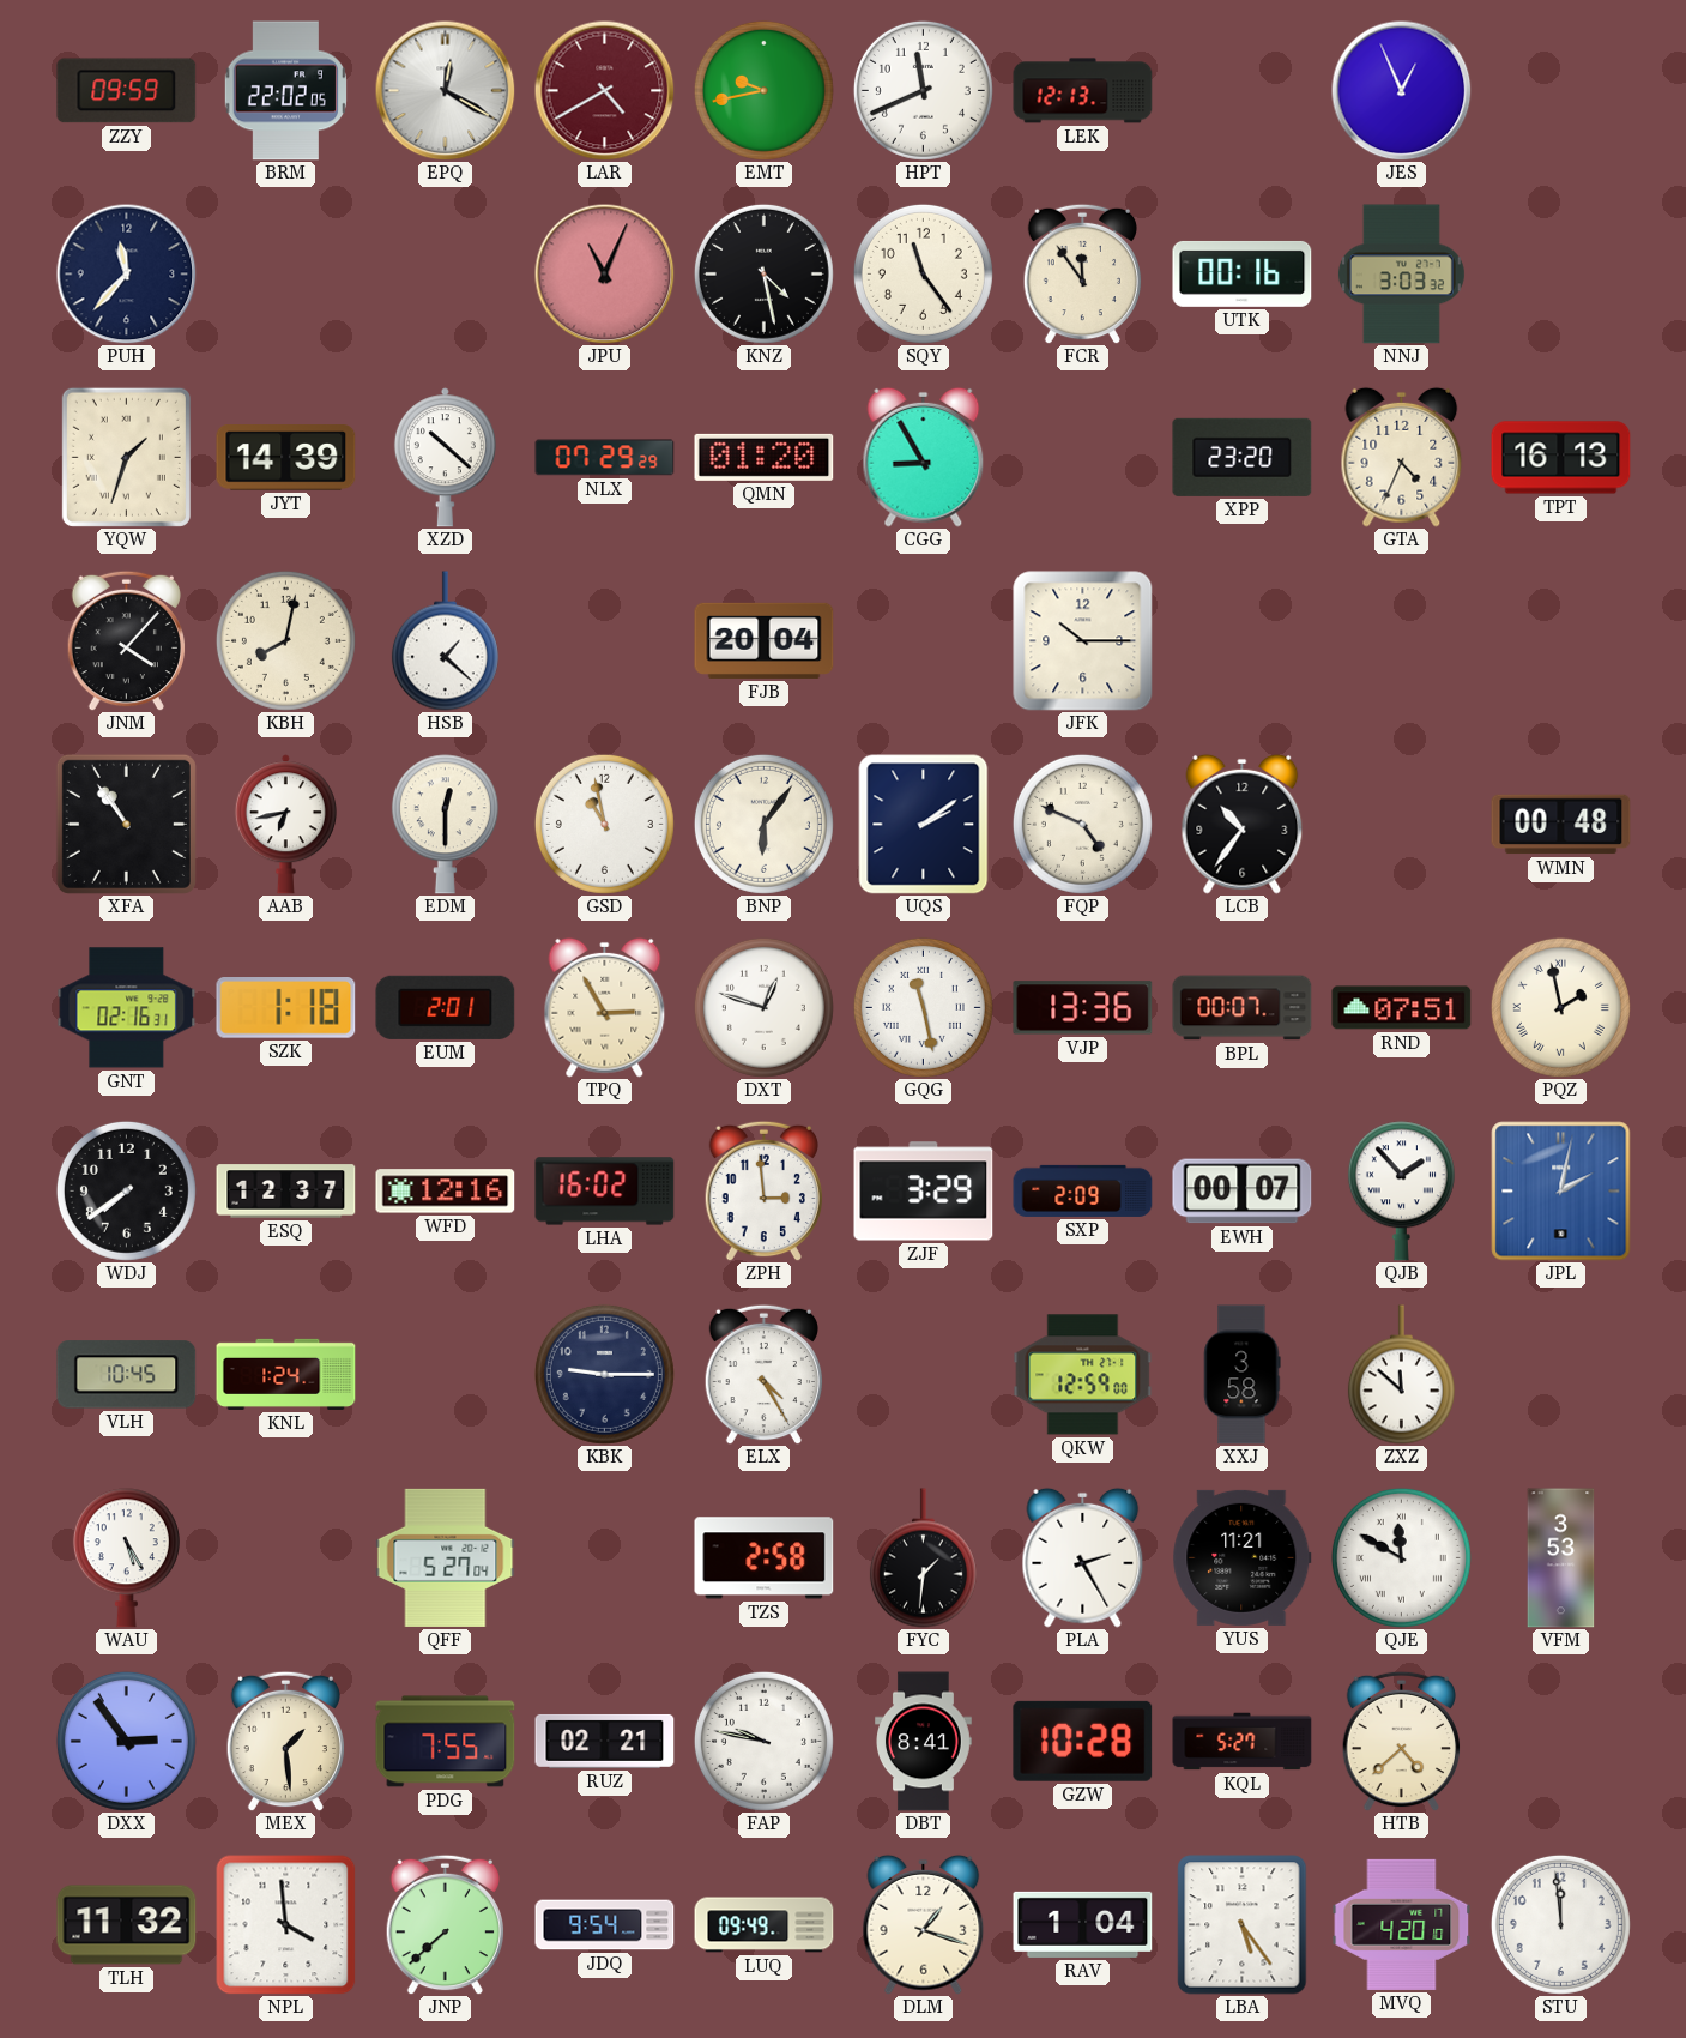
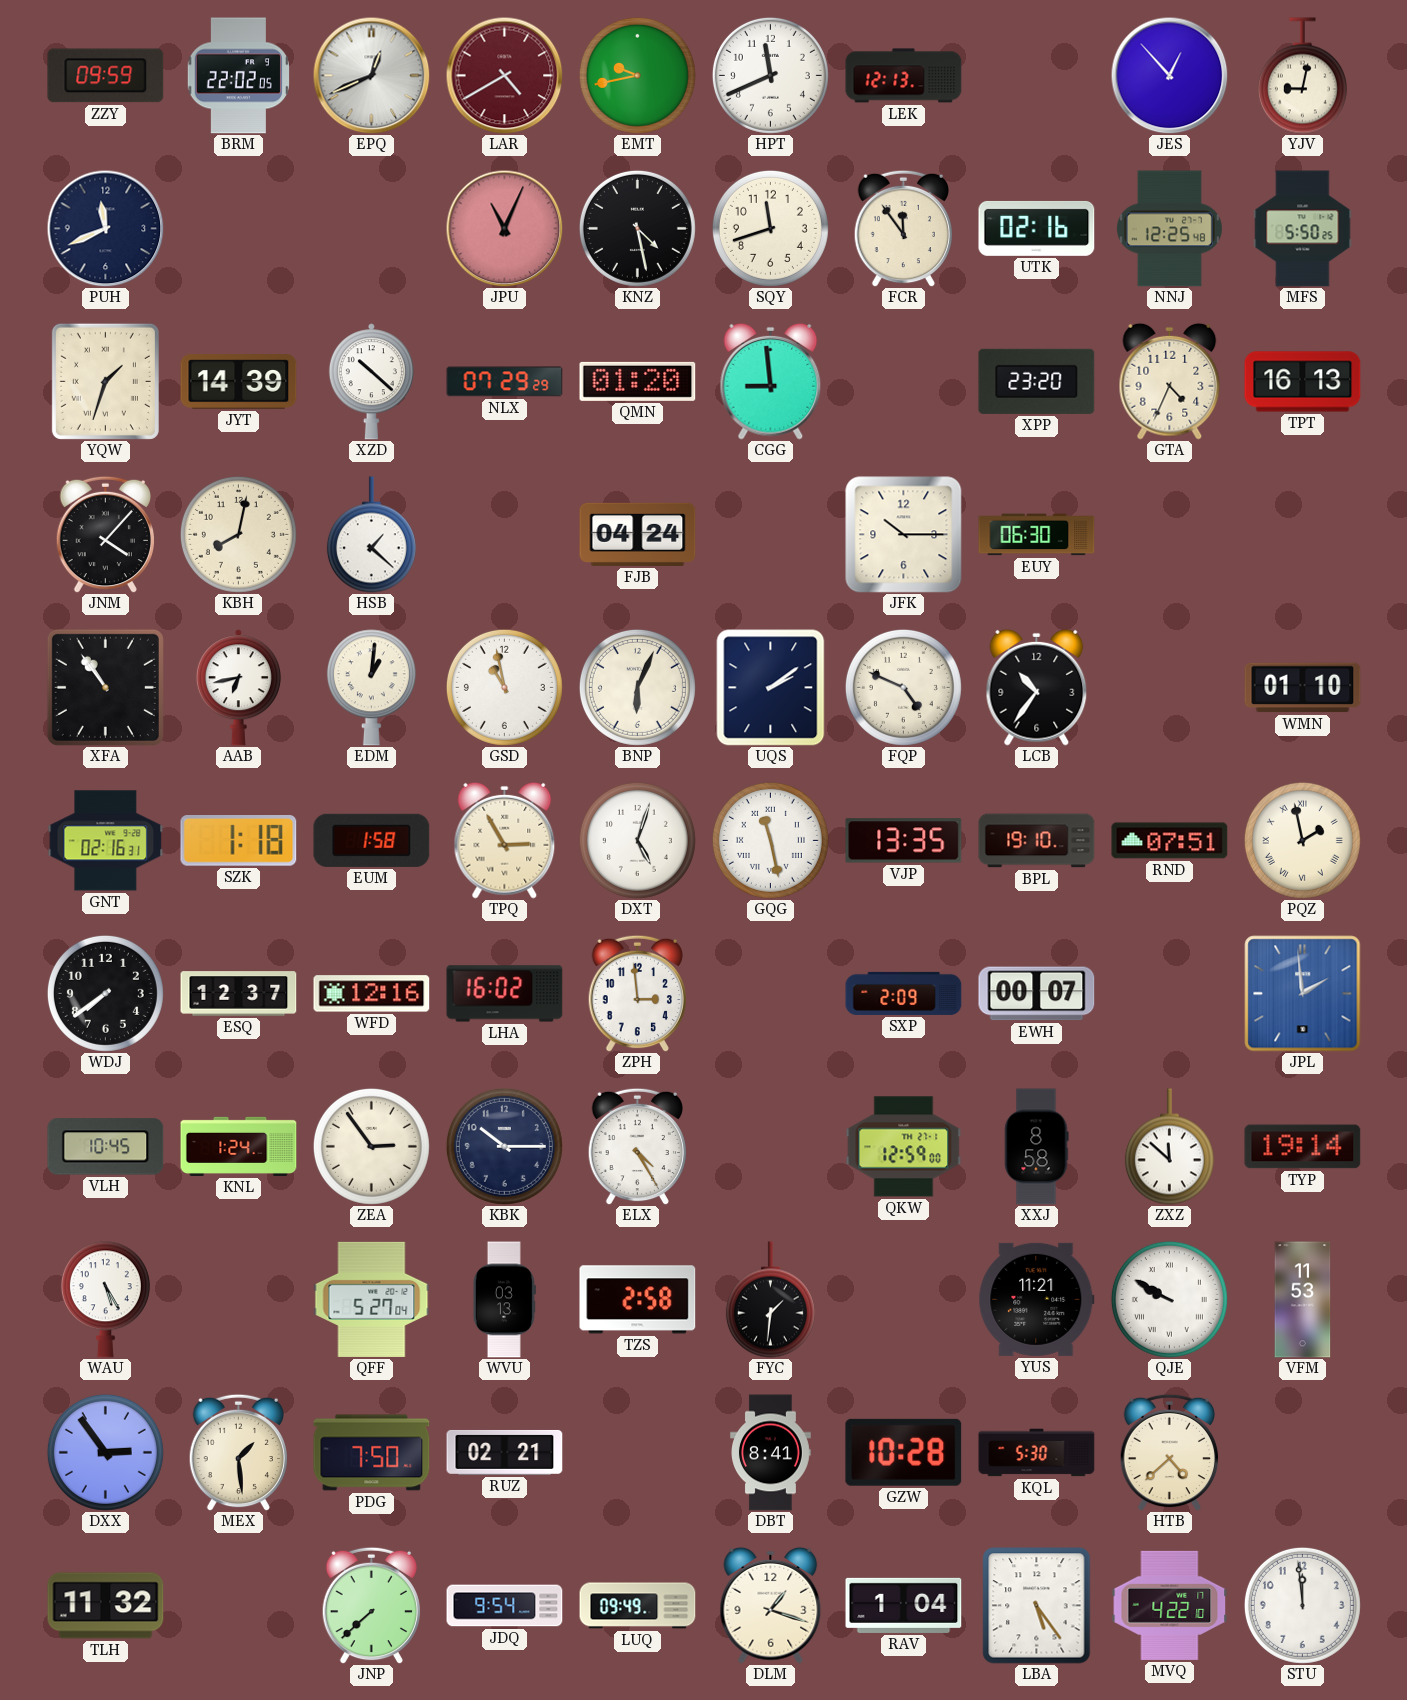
EPQ: 12:20 -> 12:41
JES: 12:56 -> 12:53
YJV: none -> 9:02
PUH: 11:37 -> 11:41
SQY: 11:24 -> 11:42
UTK: 00:16 -> 02:16
NNJ: 3:03 -> 12:25
MFS: none -> 5:50
CGG: 8:55 -> 8:59
FJB: 20:04 -> 04:24
EUY: none -> 06:30
EDM: 12:30 -> 1:01
BNP: 6:06 -> 6:04
WMN: 00:48 -> 01:10
EUM: 2:01 -> 1:58
DXT: 12:48 -> 5:03
VJP: 13:36 -> 13:35
BPL: 00:07 -> 19:10
ZJF: 3:29 -> none
QJB: 1:53 -> none
JPL: 2:02 -> 1:59
ZEA: none -> 2:54
KBK: 9:15 -> 10:15
XXJ: 3:58 -> 8:58
TYP: none -> 19:14
WVU: none -> 03:13
PLA: 2:25 -> none
QJE: 11:50 -> 9:50
VFM: 3:53 -> 11:53
PDG: 7:55 -> 7:50
FAP: 9:47 -> none
KQL: 5:27 -> 5:30
NPL: 3:59 -> none
MVQ: 4:20 -> 4:22
